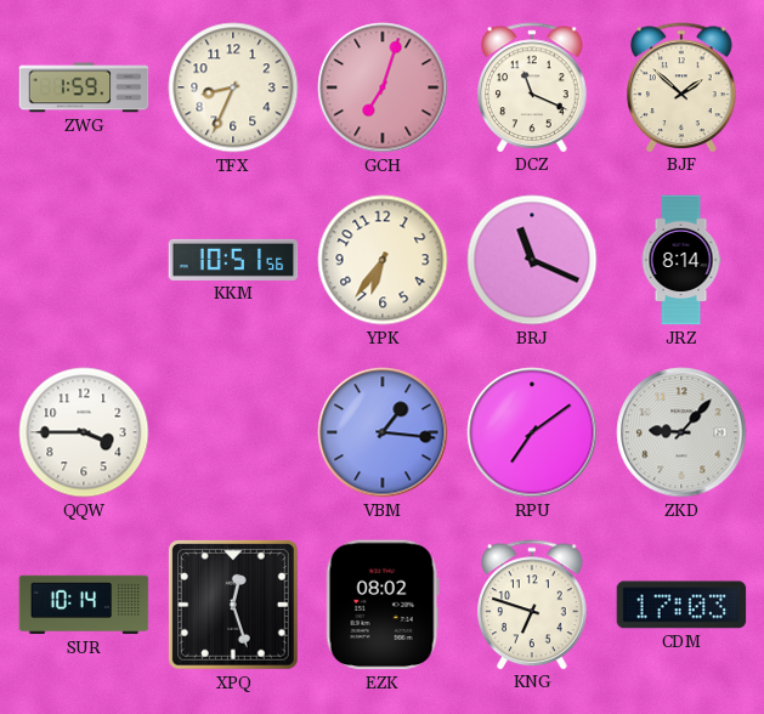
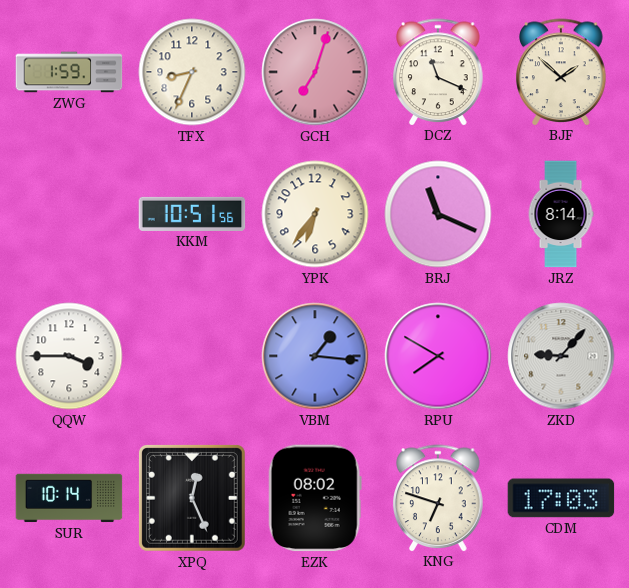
RPU: 7:09 -> 7:50
XPQ: 12:27 -> 12:26
